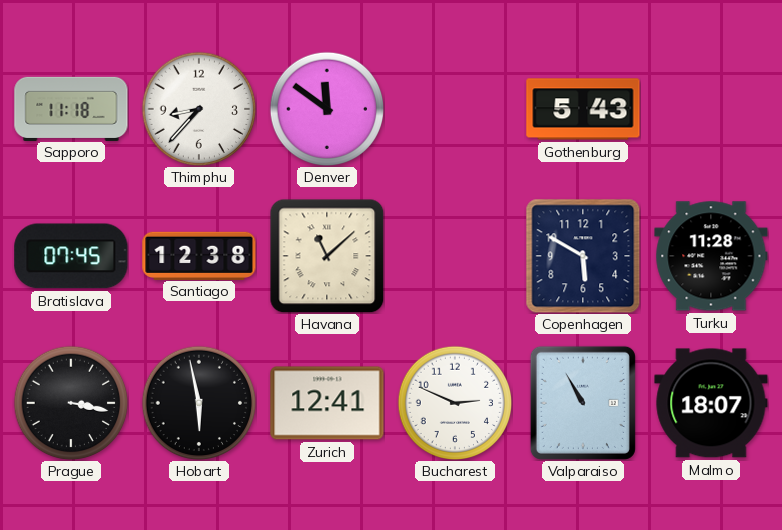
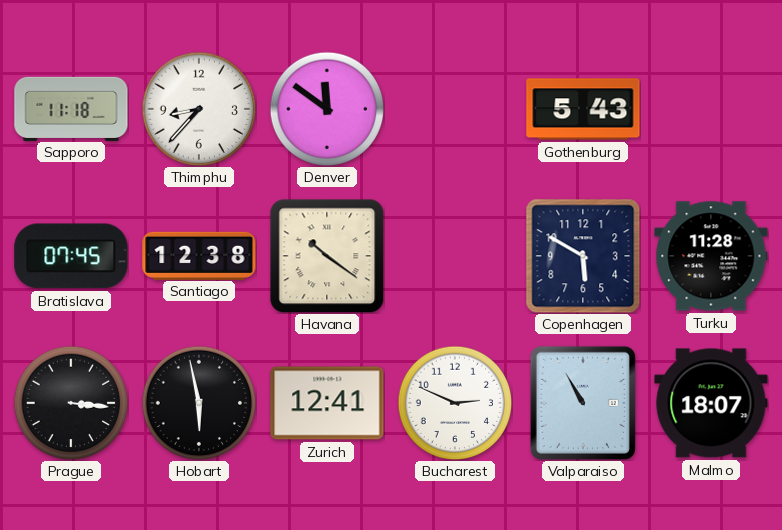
Havana: 11:08 -> 10:21
Prague: 3:17 -> 3:16
